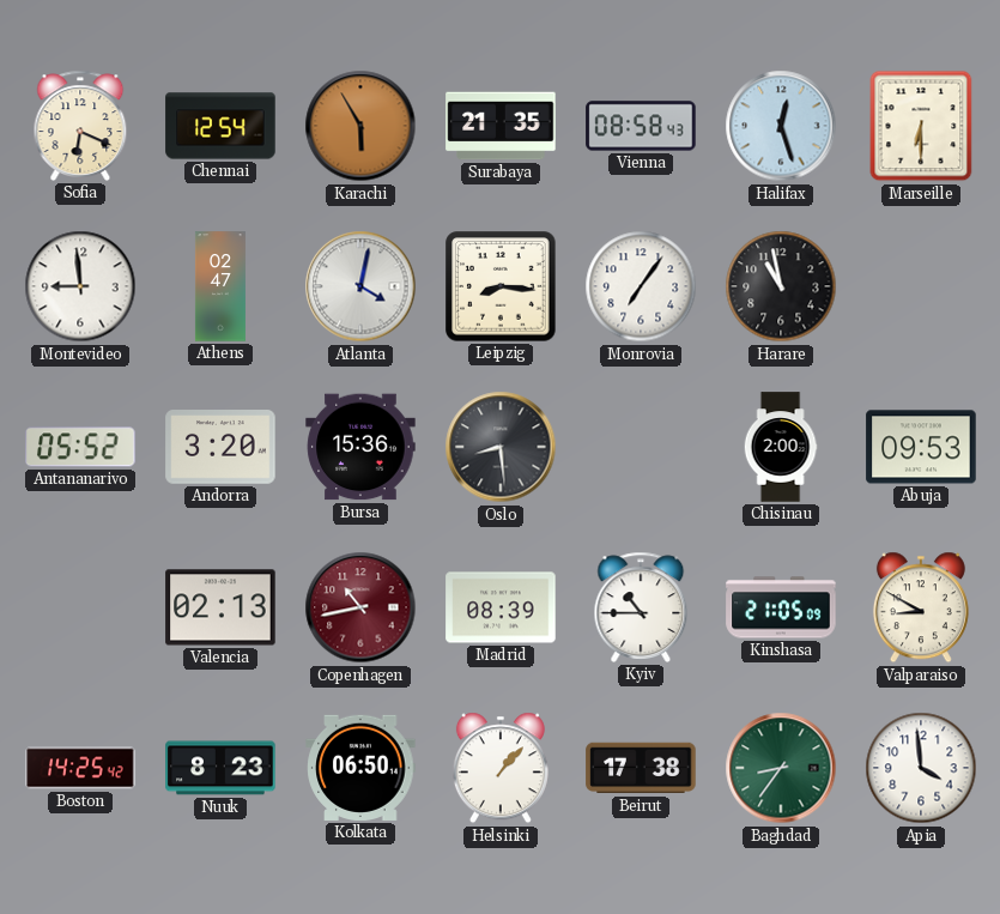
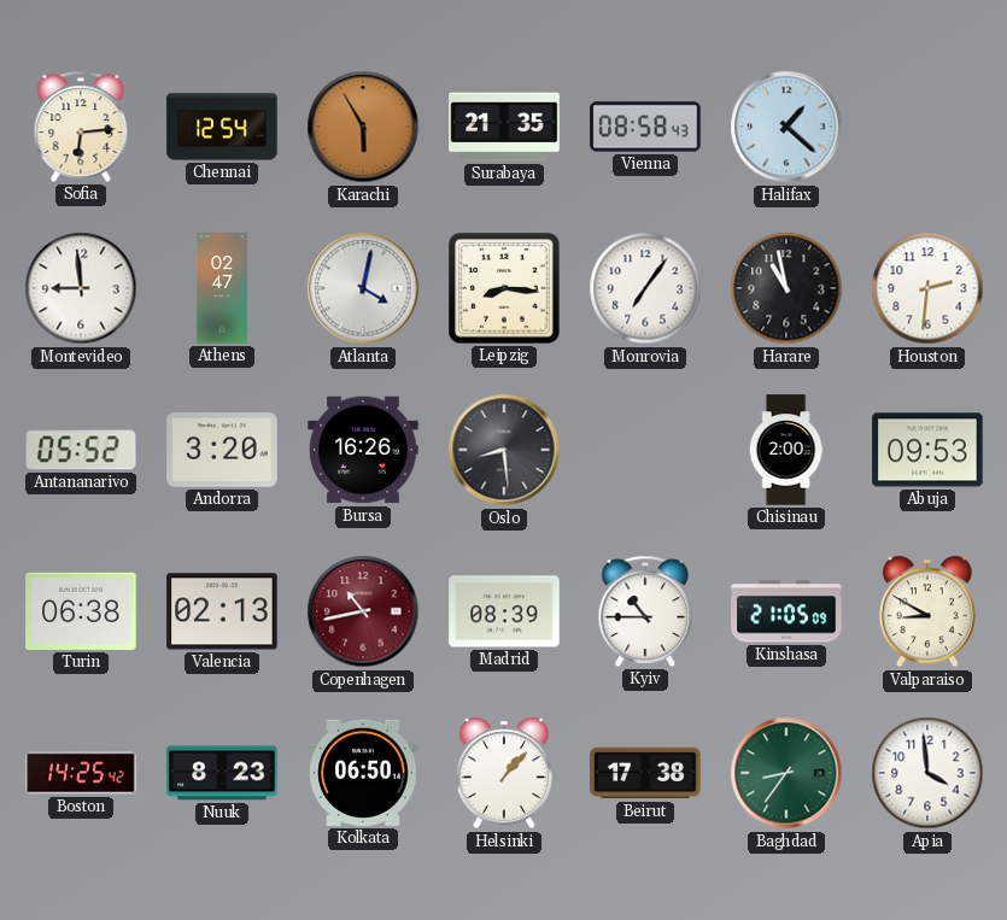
Sofia: 6:19 -> 6:14
Halifax: 12:27 -> 1:22
Marseille: 6:30 -> none
Houston: none -> 2:31
Bursa: 15:36 -> 16:26
Turin: none -> 06:38
